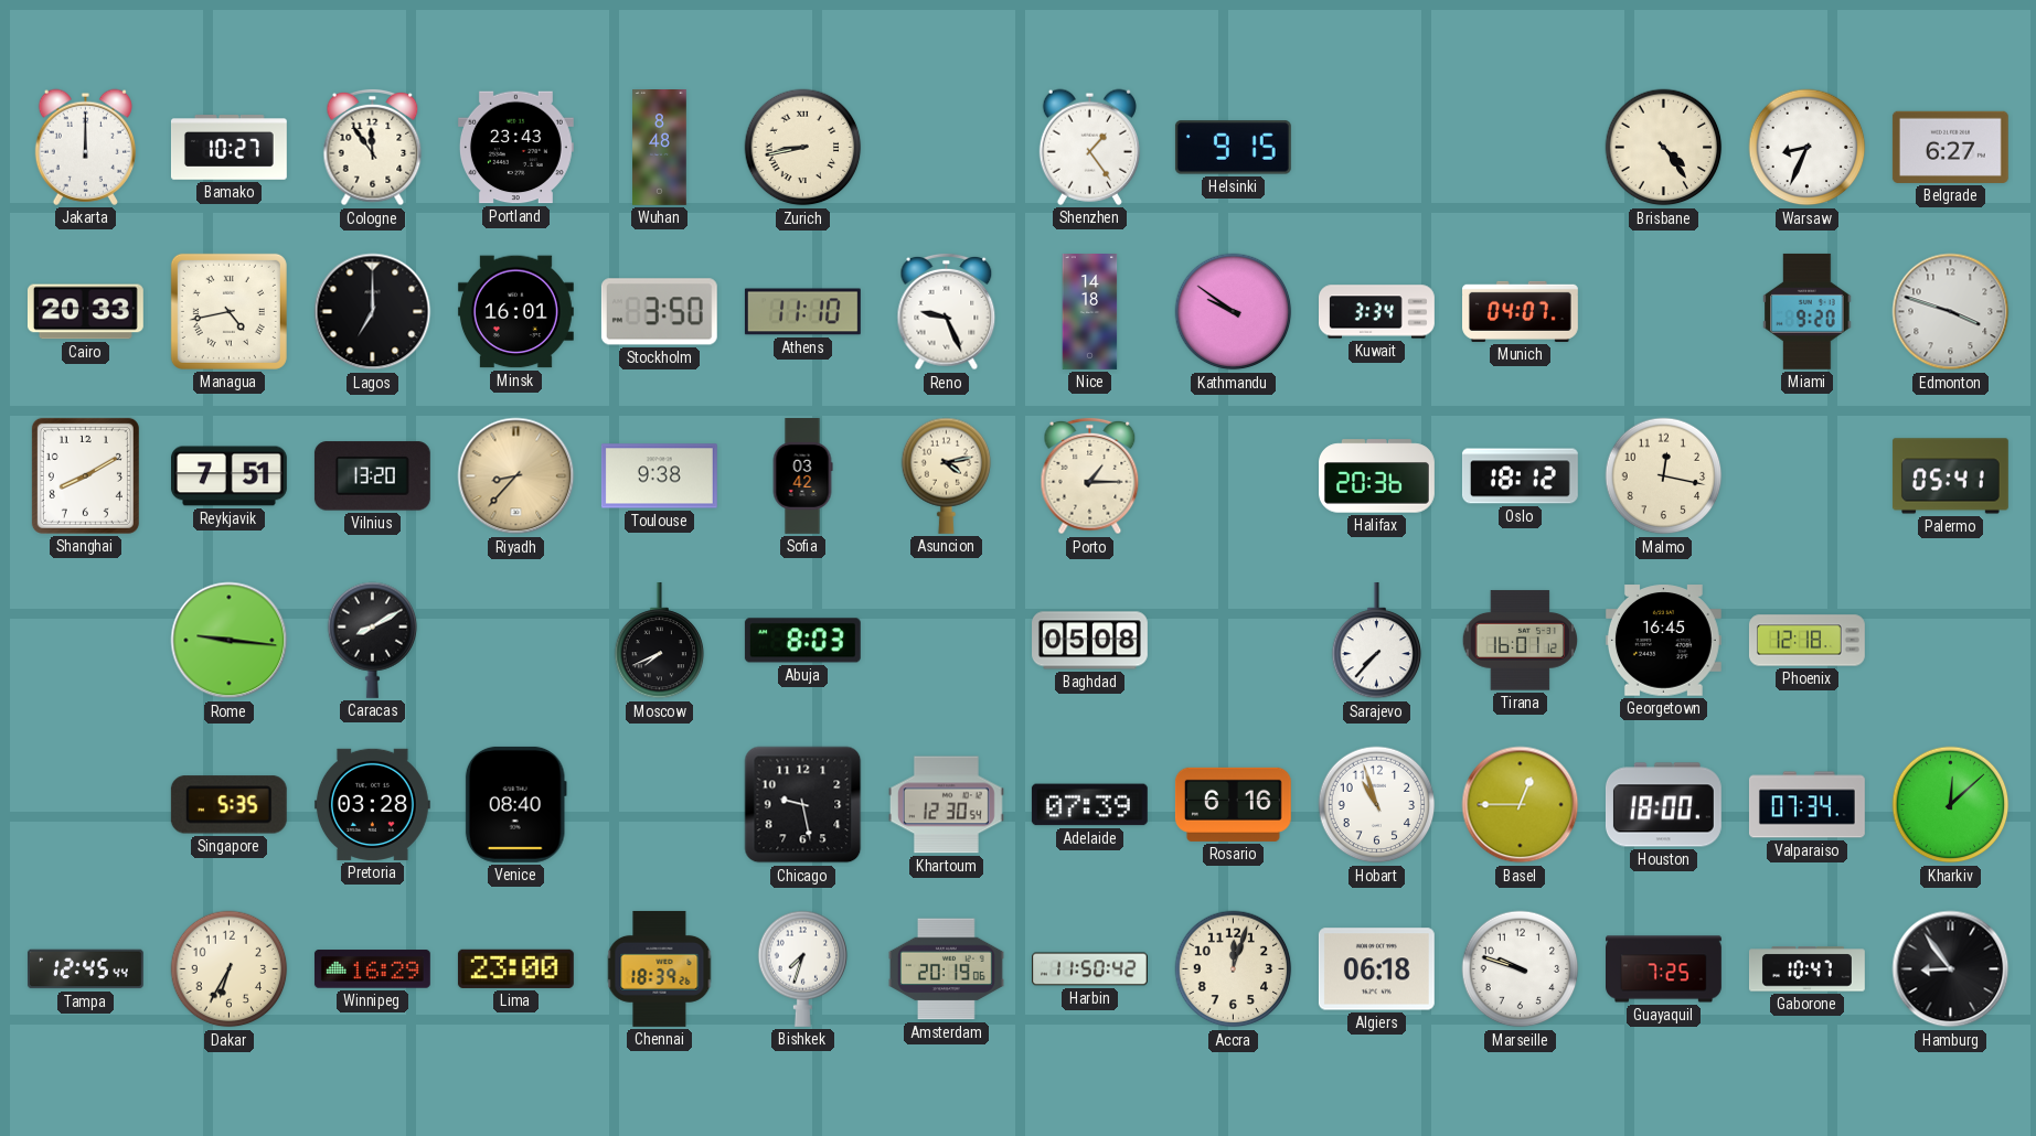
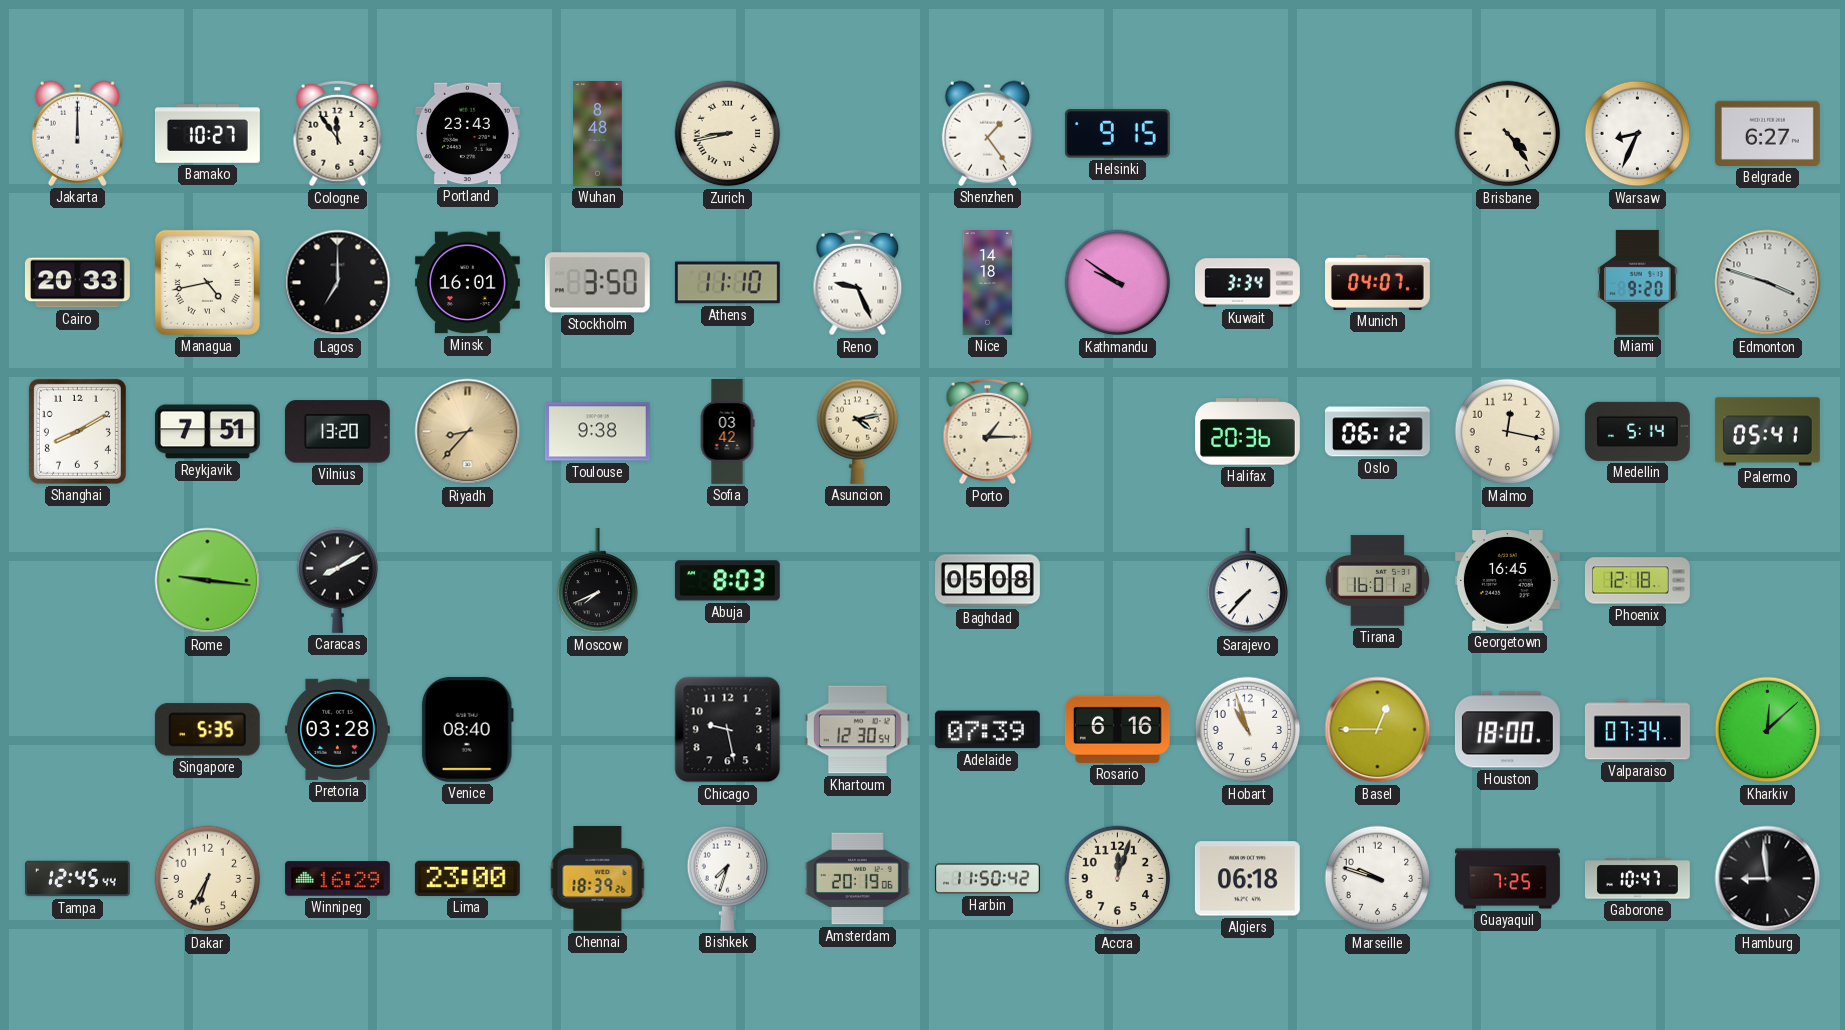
Oslo: 18:12 -> 06:12
Medellin: none -> 5:14
Hamburg: 8:54 -> 8:59
